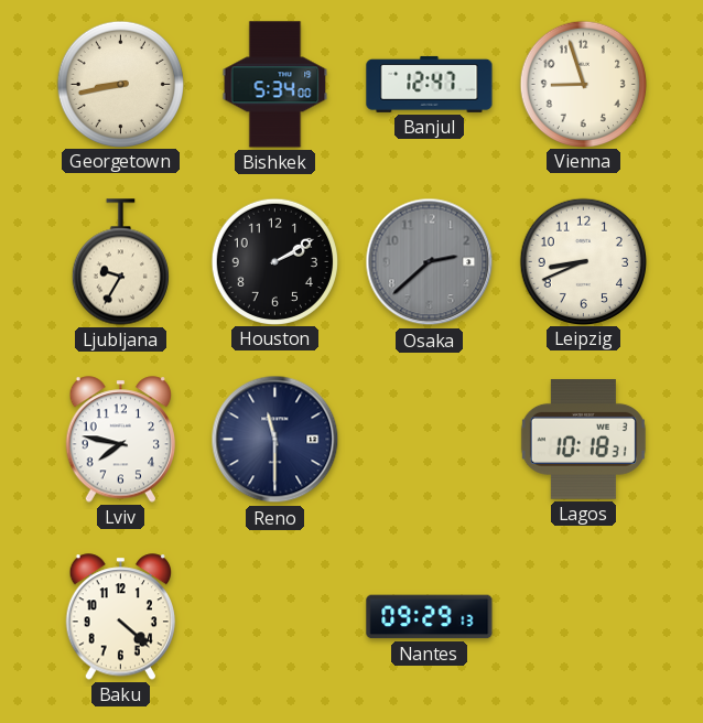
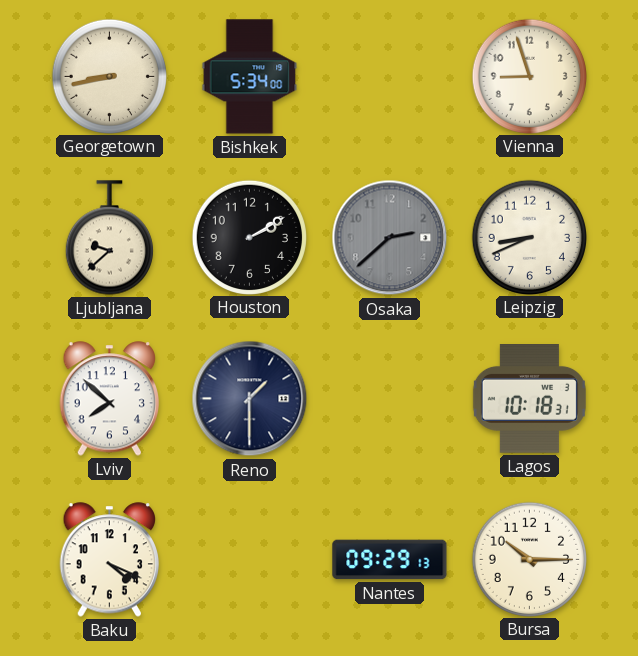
Banjul: 12:47 -> none
Ljubljana: 9:35 -> 9:38
Lviv: 7:47 -> 7:52
Reno: 11:30 -> 1:30
Baku: 4:22 -> 4:19
Bursa: none -> 10:15
